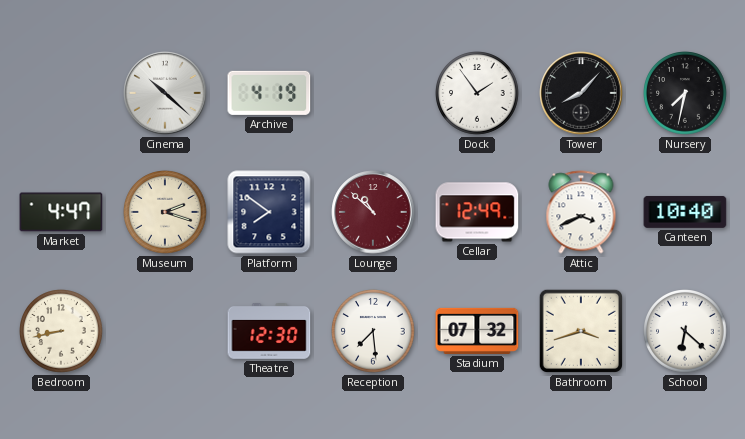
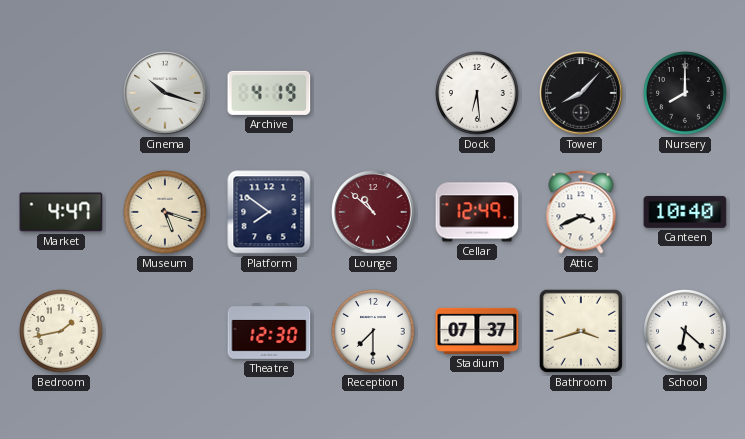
Cinema: 10:22 -> 10:18
Dock: 1:54 -> 6:29
Nursery: 7:32 -> 8:00
Museum: 2:18 -> 5:18
Bedroom: 8:43 -> 1:43
Reception: 7:29 -> 7:30
Stadium: 07:32 -> 07:37
